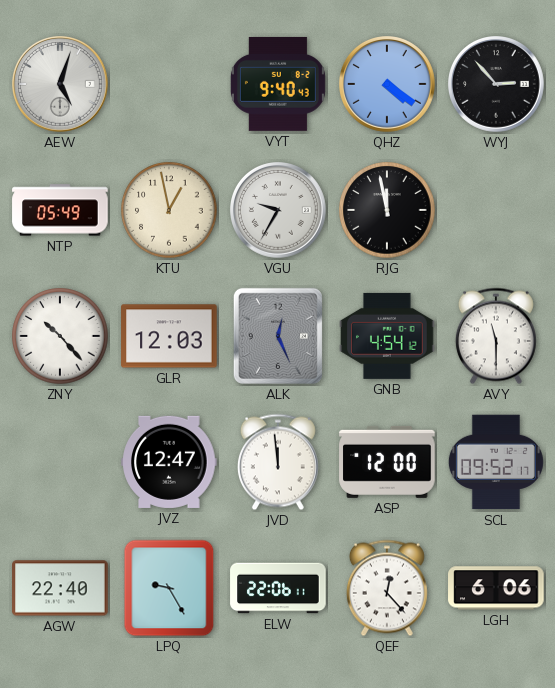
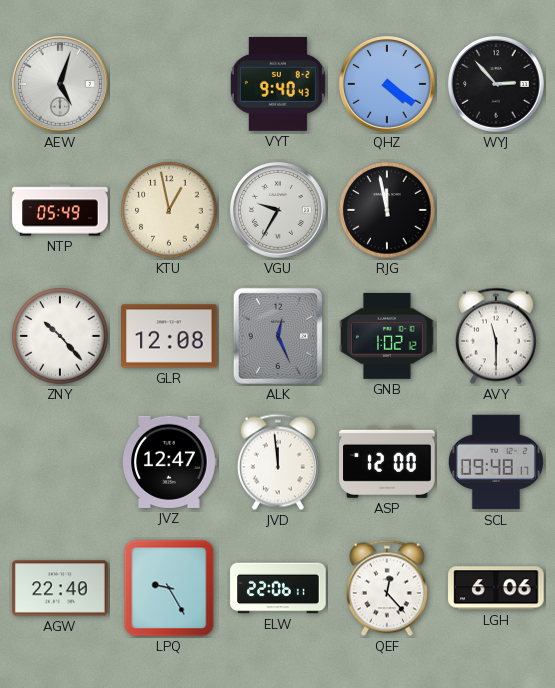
GLR: 12:03 -> 12:08
GNB: 4:54 -> 1:02
SCL: 09:52 -> 09:48
